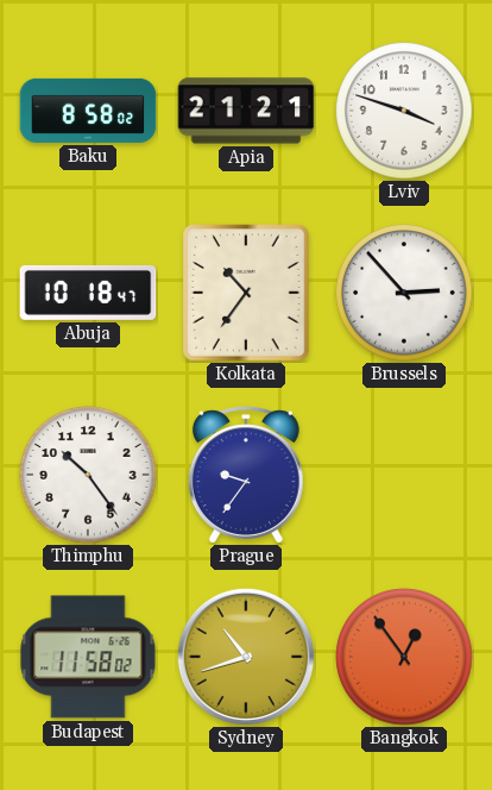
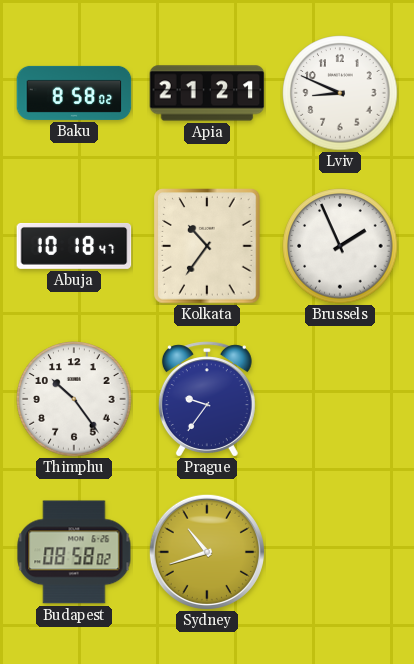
Lviv: 3:48 -> 8:49
Brussels: 2:53 -> 1:56
Budapest: 11:58 -> 08:58
Bangkok: 12:54 -> none
